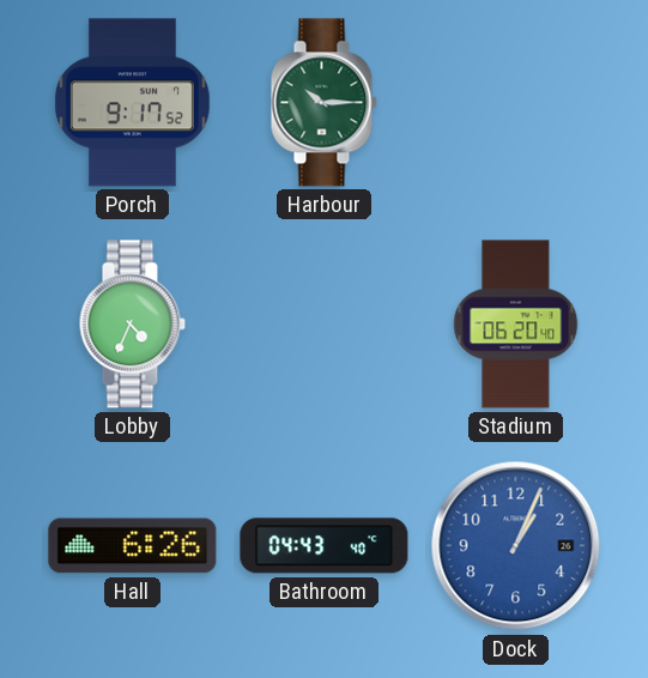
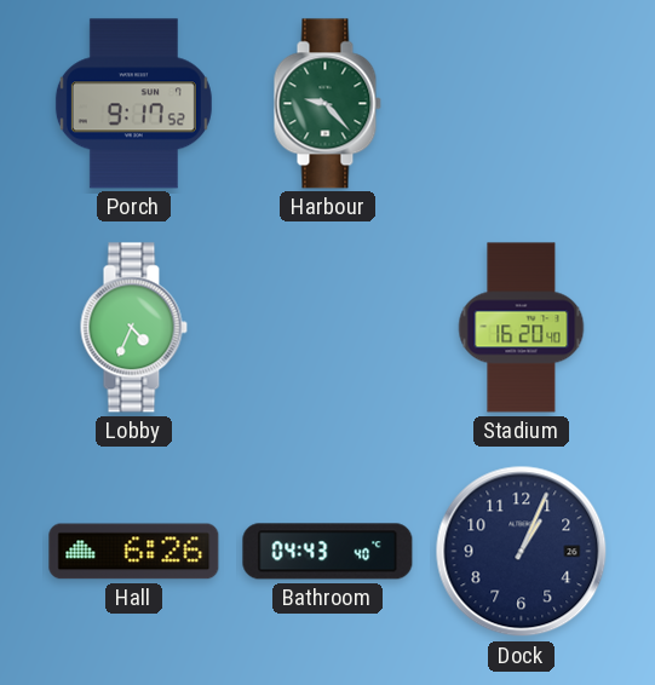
Harbour: 10:15 -> 9:23
Stadium: 06:20 -> 16:20
Dock dial: blue -> navy
